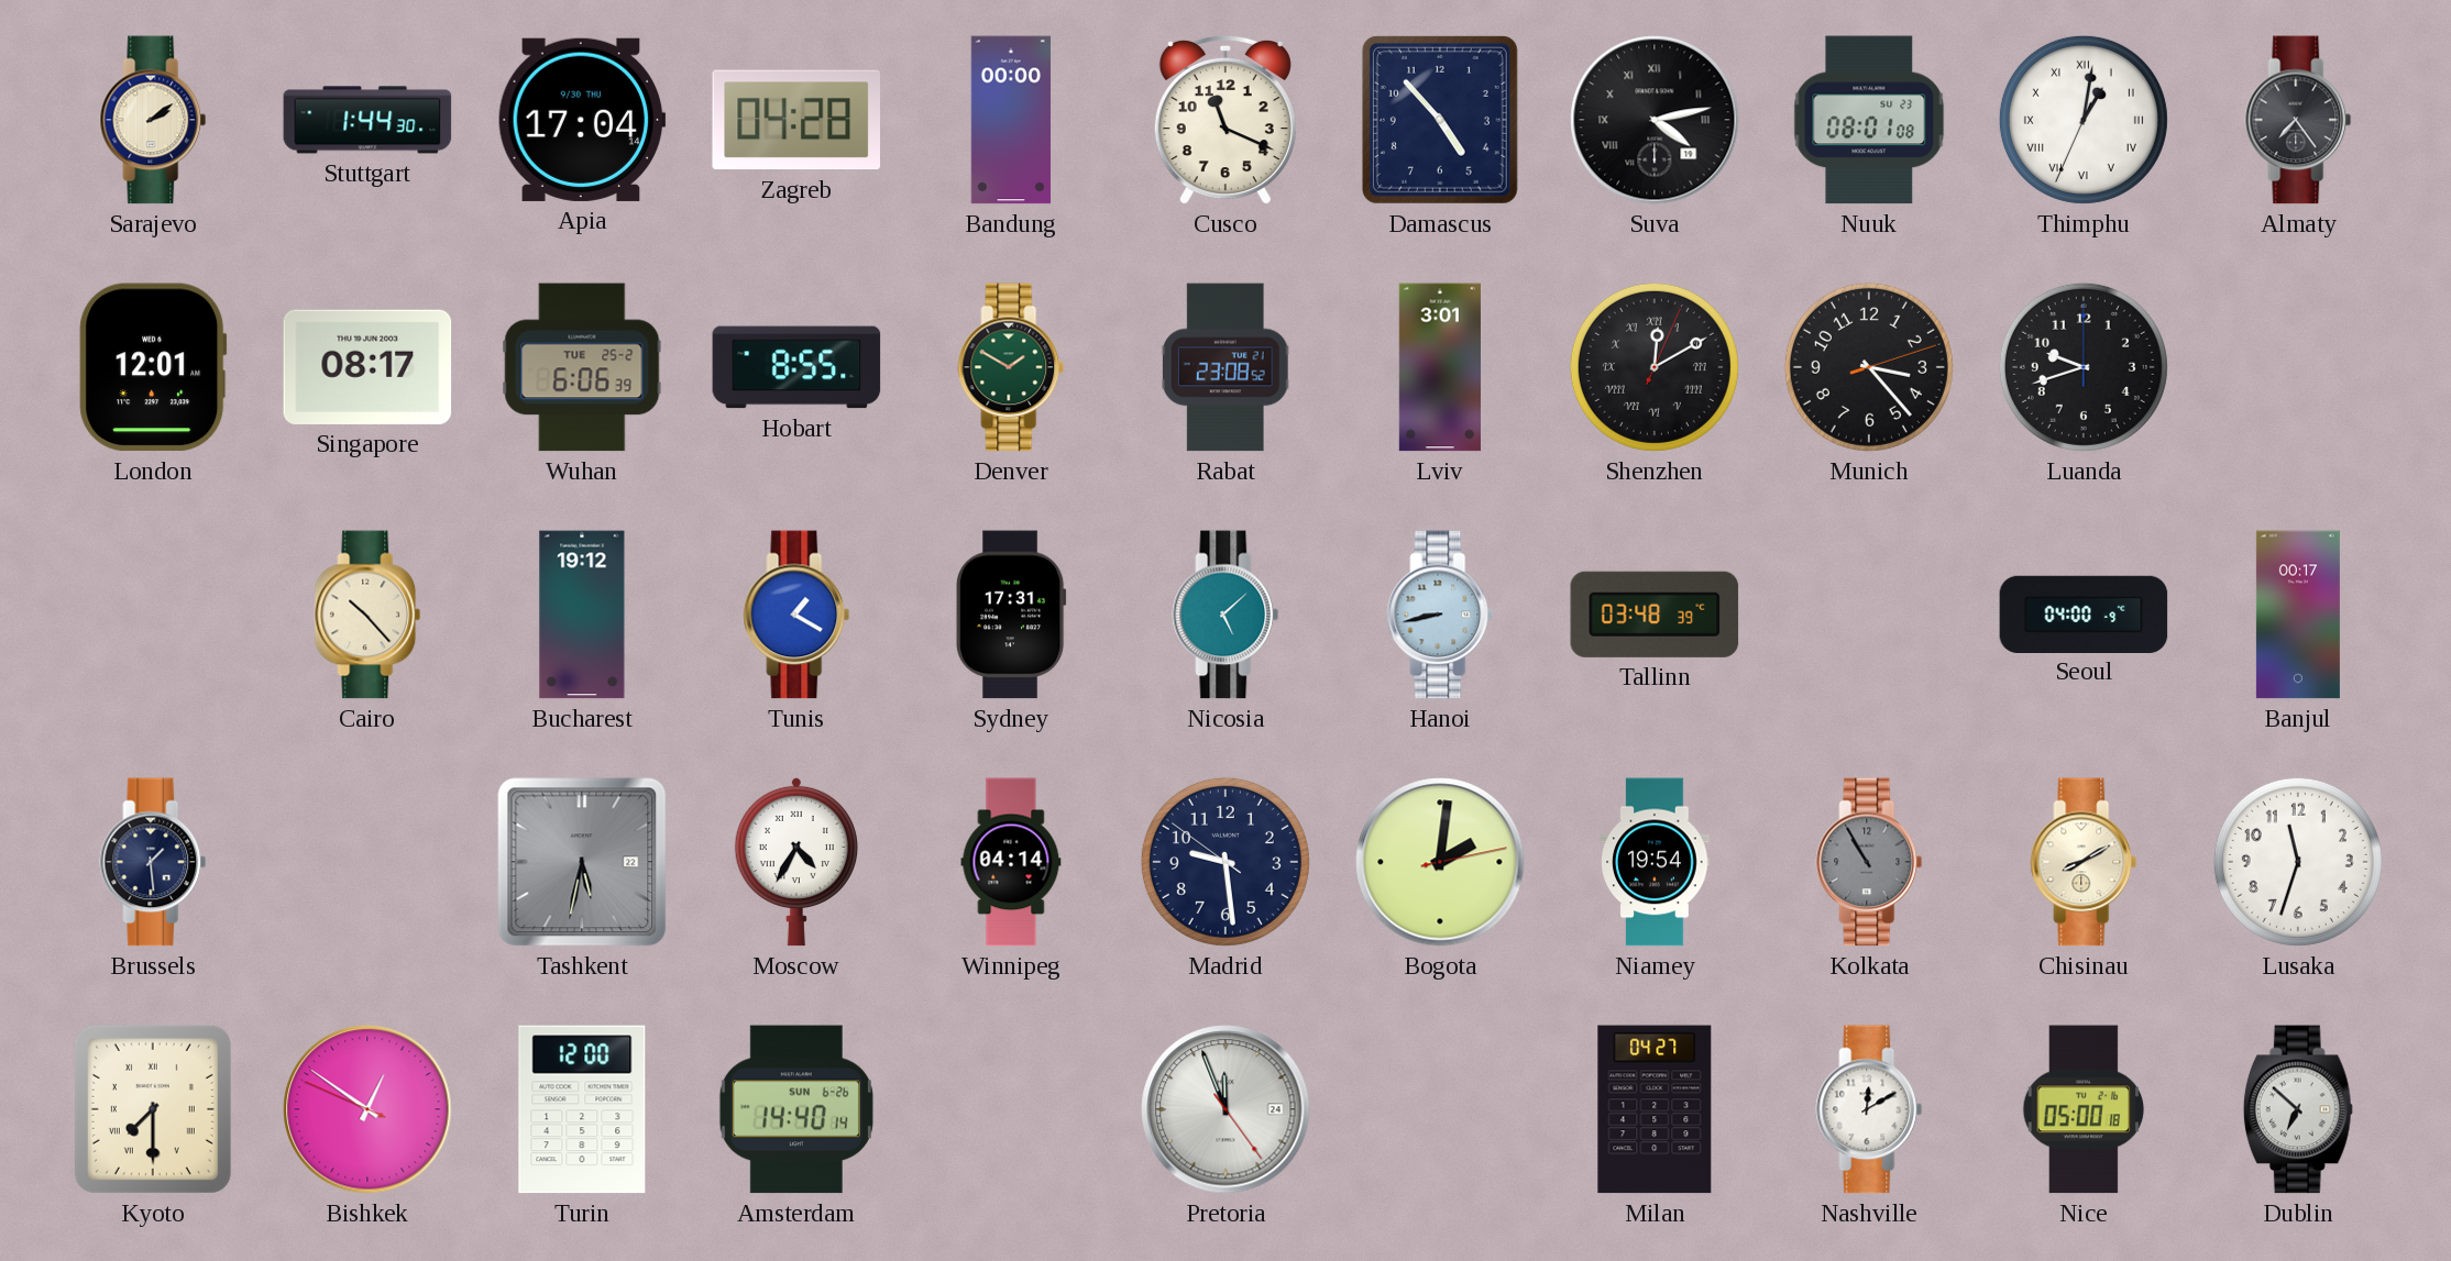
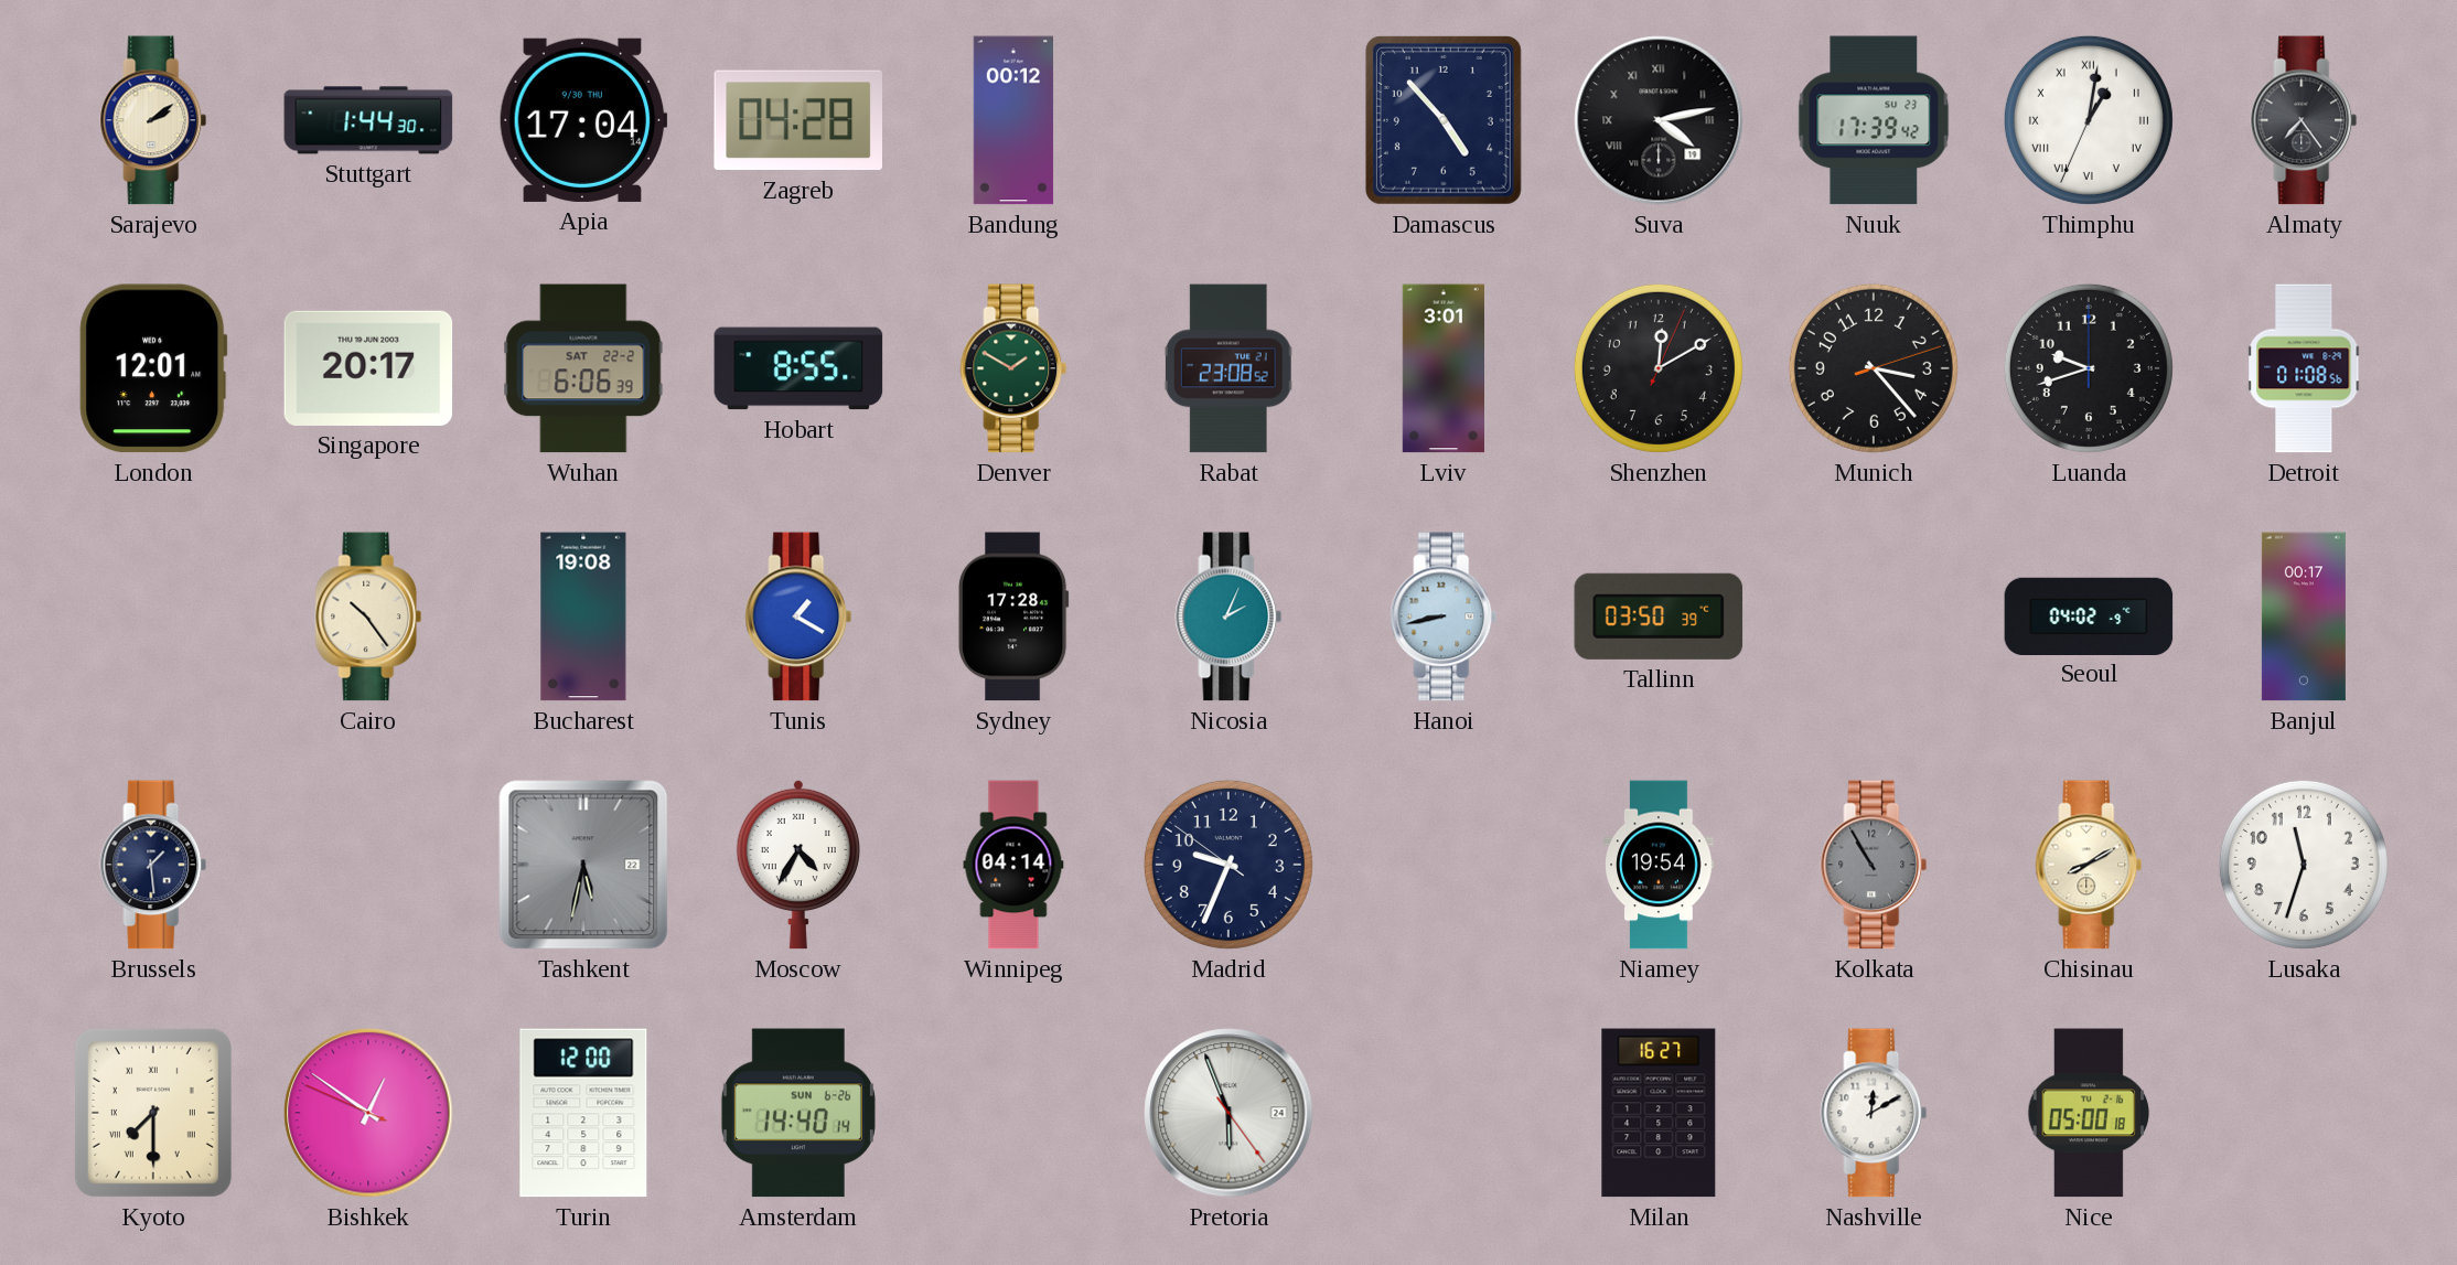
Bandung: 00:00 -> 00:12
Cusco: 11:19 -> none
Nuuk: 08:01 -> 17:39
Singapore: 08:17 -> 20:17
Wuhan date: TUE 25-2 -> SAT 22-2
Shenzhen numerals: Roman -> Arabic
Detroit: none -> 01:08
Cairo: 10:23 -> 10:24
Bucharest: 19:12 -> 19:08
Sydney: 17:31 -> 17:28
Nicosia: 5:08 -> 2:04
Tallinn: 03:48 -> 03:50
Seoul: 04:00 -> 04:02
Madrid: 9:28 -> 9:33
Bogota: 2:01 -> none
Pretoria: 11:56 -> 5:56
Milan: 04:27 -> 16:27
Dublin: 6:52 -> none
